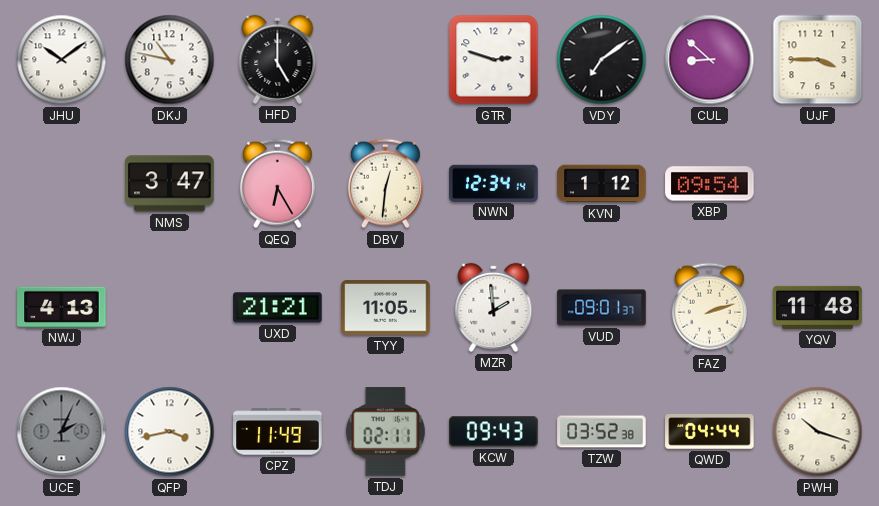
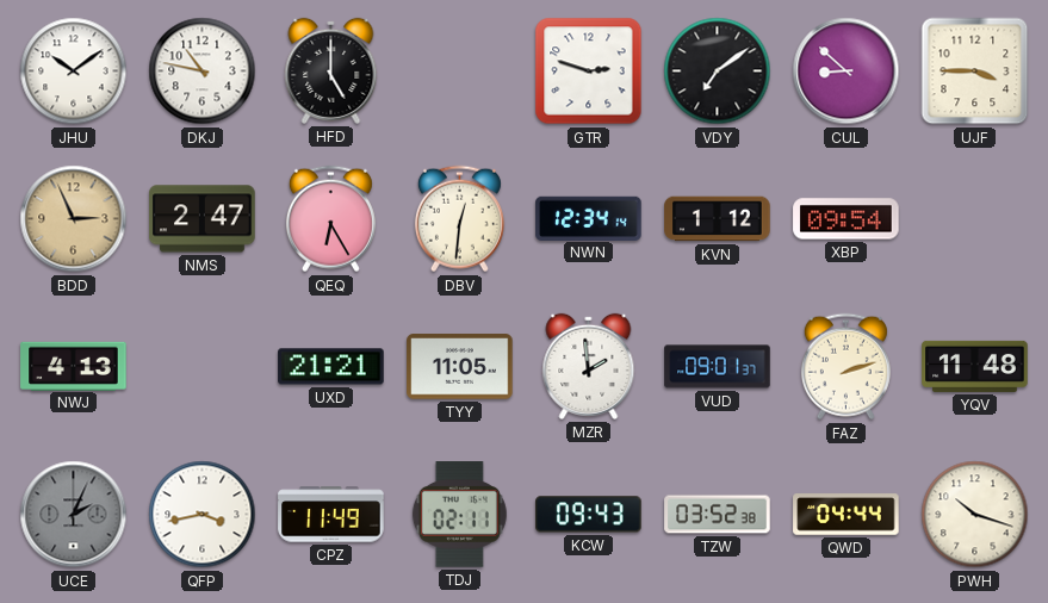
BDD: none -> 2:56
NMS: 3:47 -> 2:47
